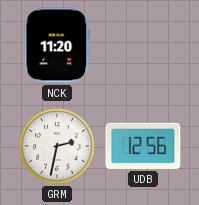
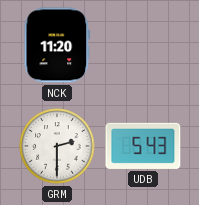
GRM: 2:32 -> 2:30
UDB: 12:56 -> 5:43
